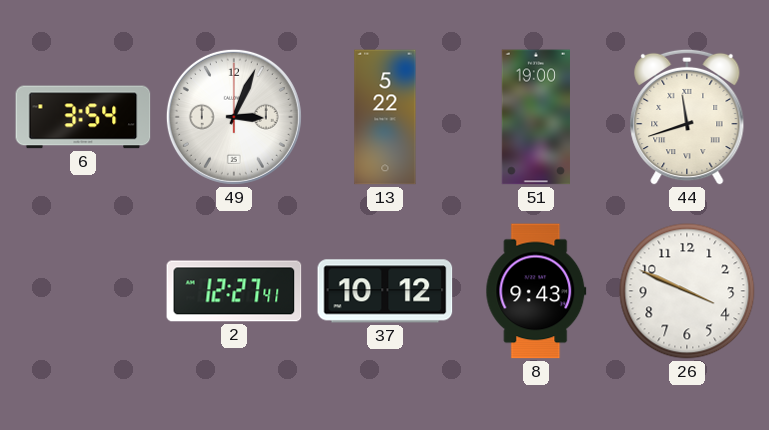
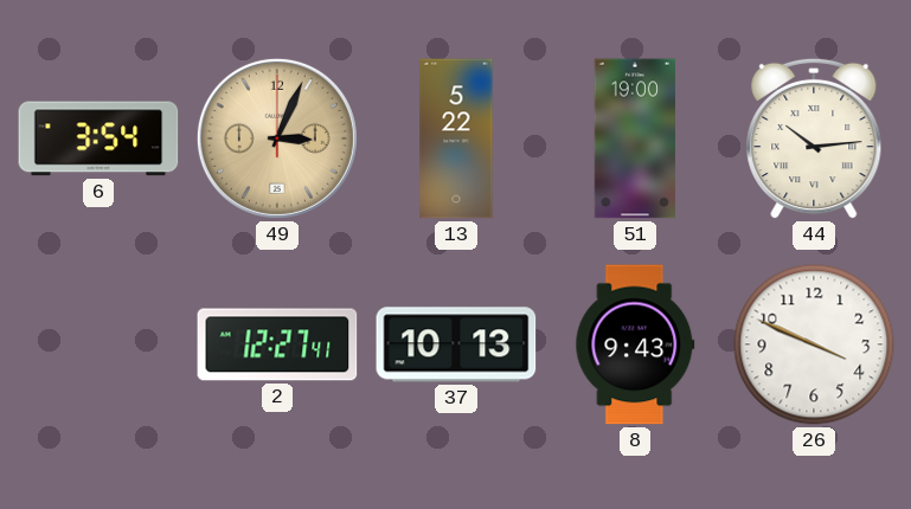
49 dial: white -> champagne
44: 11:42 -> 10:14
37: 10:12 -> 10:13
